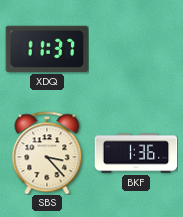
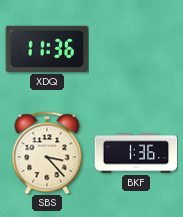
XDQ: 11:37 -> 11:36
